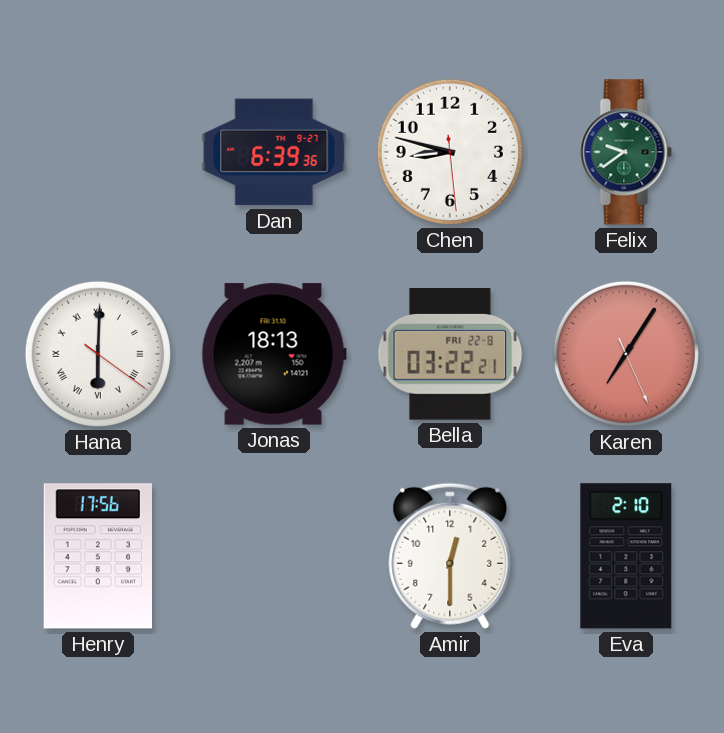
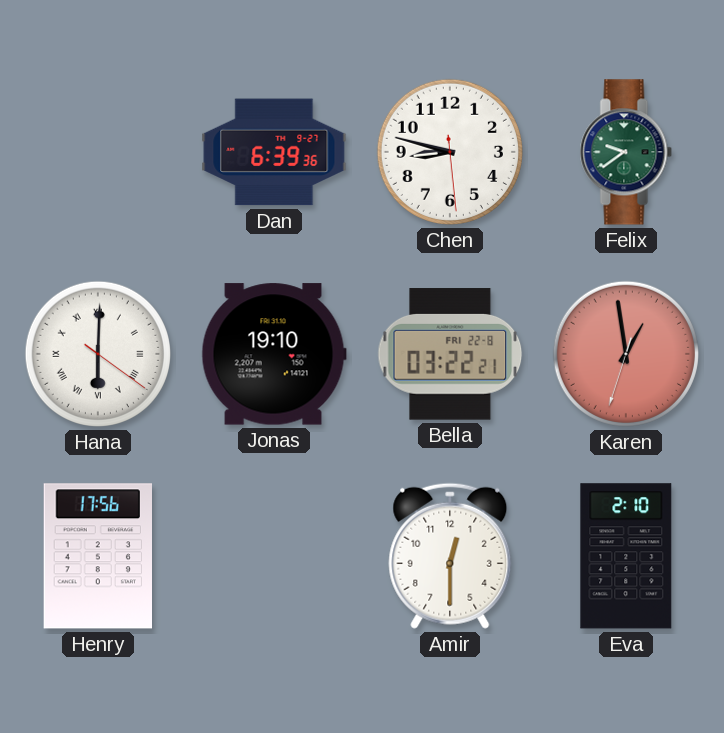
Jonas: 18:13 -> 19:10
Karen: 7:05 -> 12:58
